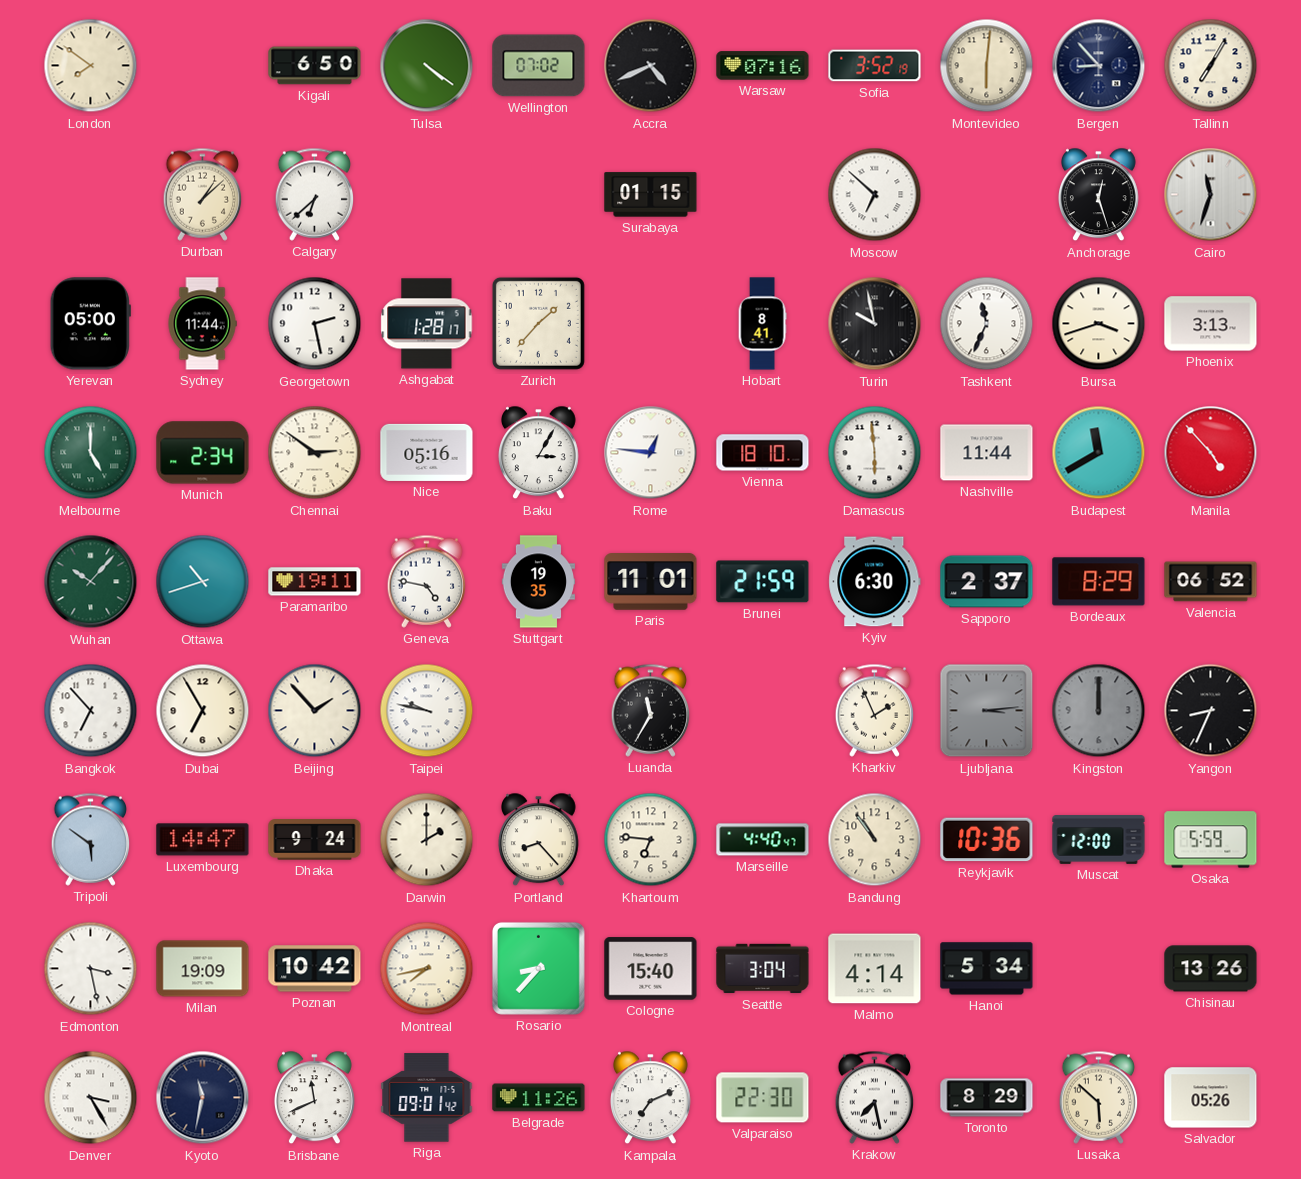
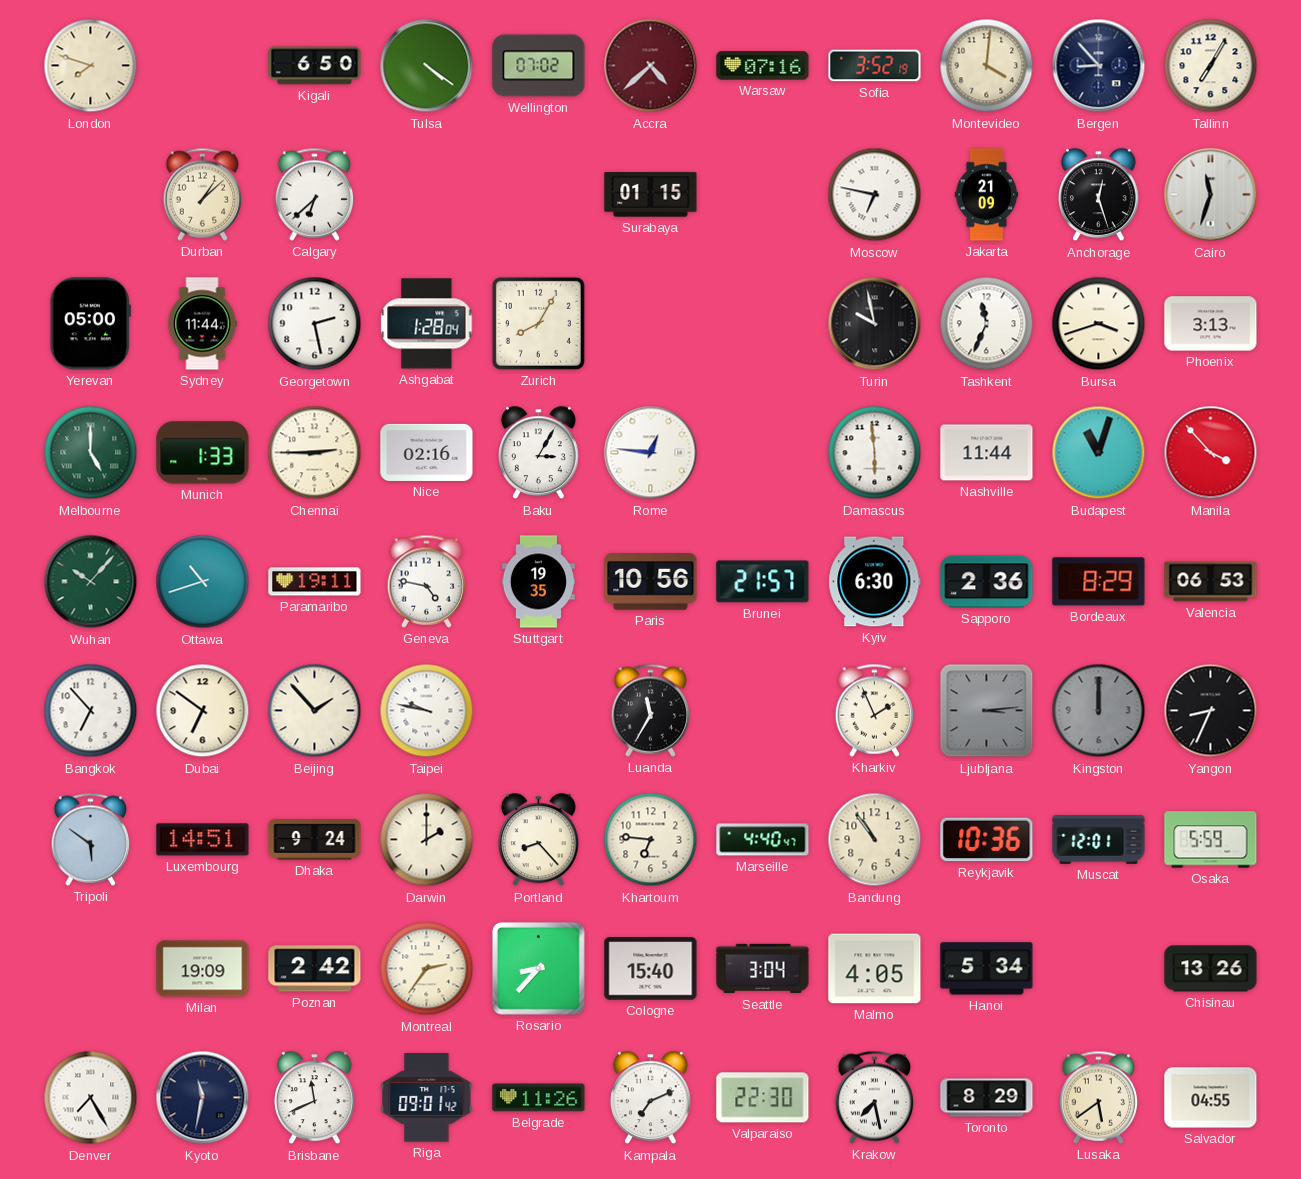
London: 7:51 -> 7:48
Accra: 4:41 -> 4:38
Accra dial: black -> burgundy
Montevideo: 6:01 -> 4:01
Moscow: 6:52 -> 6:47
Jakarta: none -> 21:09
Ashgabat: 1:28:17 -> 1:28:04
Zurich: 1:37 -> 8:05
Hobart: 8:41 -> none
Munich: 2:34 -> 1:33
Chennai: 2:51 -> 2:45
Nice: 05:16 -> 02:16
Vienna: 18:10 -> none
Budapest: 11:40 -> 11:03
Manila: 4:53 -> 3:53
Paris: 11:01 -> 10:56
Brunei: 21:59 -> 21:57
Sapporo: 2:37 -> 2:36
Valencia: 06:52 -> 06:53
Dubai: 6:55 -> 6:51
Luxembourg: 14:47 -> 14:51
Muscat: 12:00 -> 12:01
Edmonton: 3:28 -> none
Poznan: 10:42 -> 2:42
Montreal: 7:43 -> 2:36
Malmo: 4:14 -> 4:05
Denver: 3:25 -> 7:25
Lusaka: 5:52 -> 5:39
Salvador: 05:26 -> 04:55
